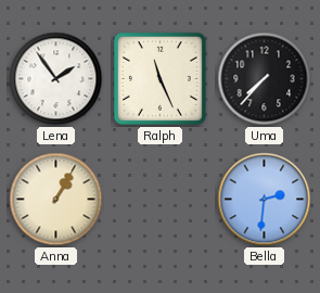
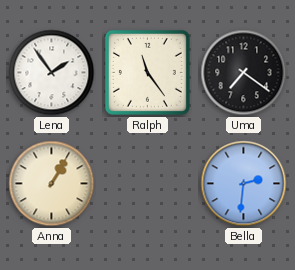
Ralph: 11:26 -> 11:24
Uma: 7:37 -> 7:21
